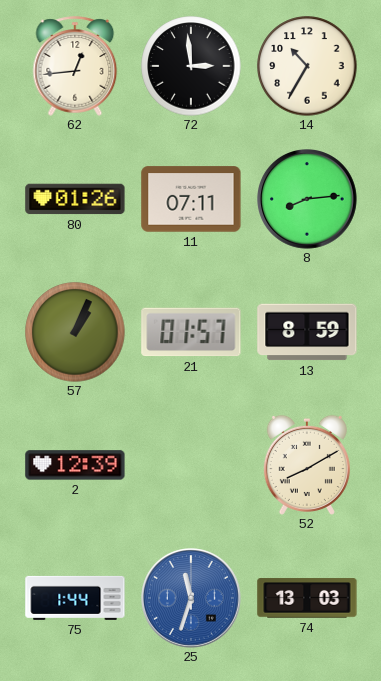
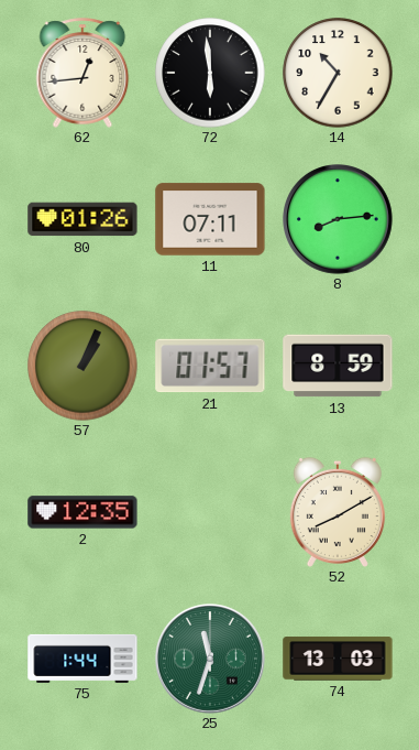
72: 2:59 -> 5:59
2: 12:39 -> 12:35
25 dial: blue -> green
